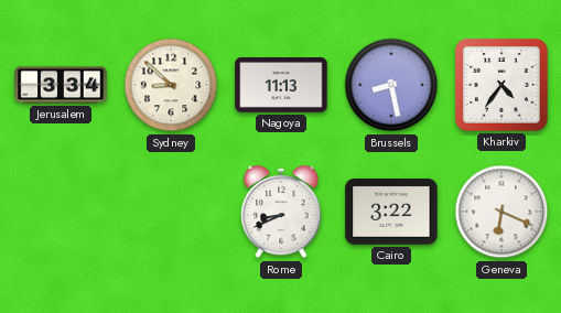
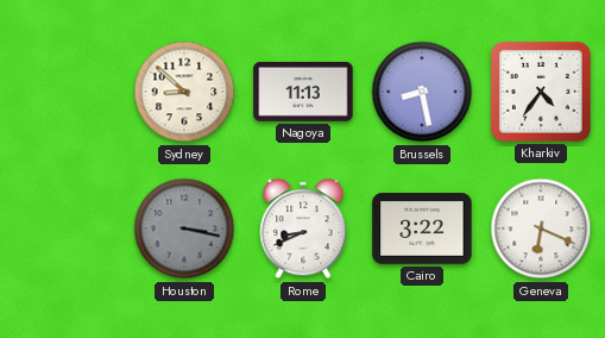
Jerusalem: 3:34 -> none
Houston: none -> 3:17
